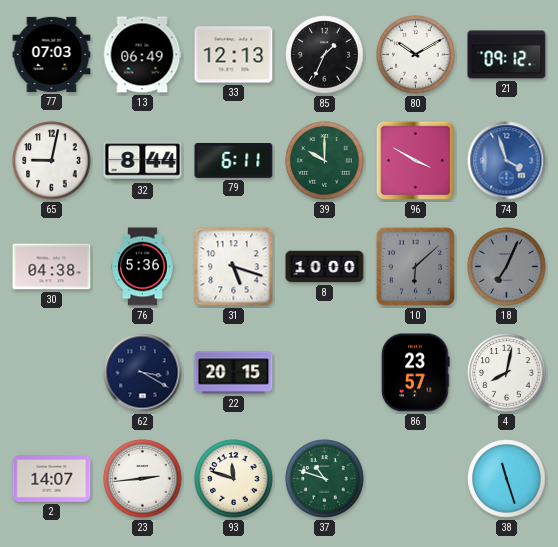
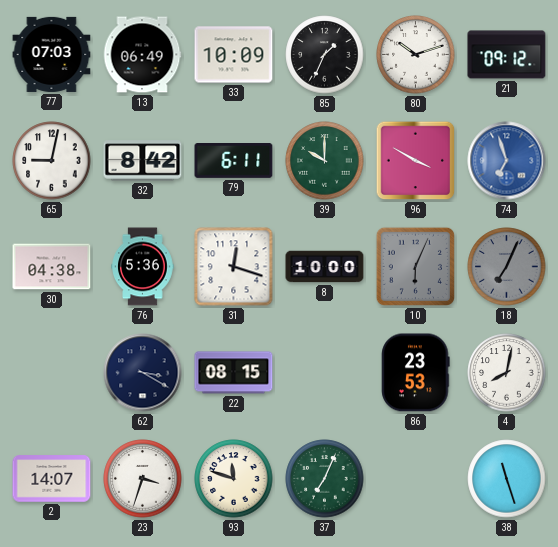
33: 12:13 -> 10:09
80: 10:10 -> 10:12
32: 8:44 -> 8:42
74: 3:57 -> 6:57
31: 5:18 -> 12:18
10: 6:08 -> 6:04
22: 20:15 -> 08:15
86: 23:57 -> 23:53
23: 2:44 -> 3:33
37: 10:48 -> 7:04
